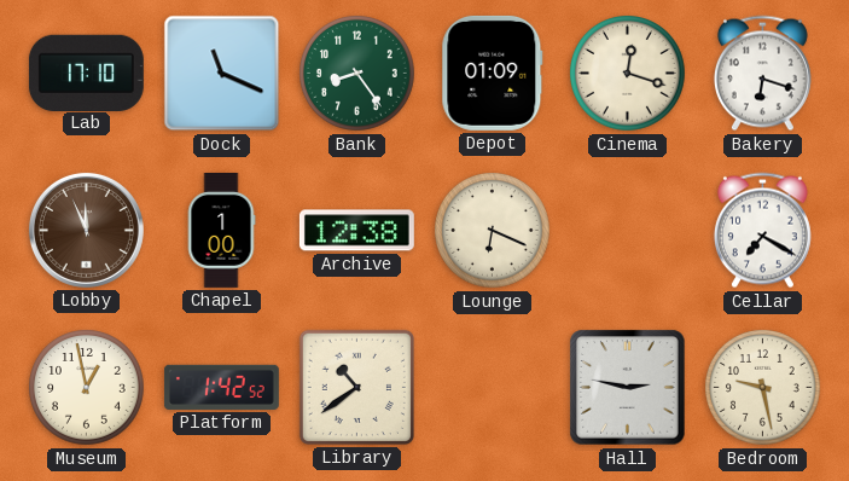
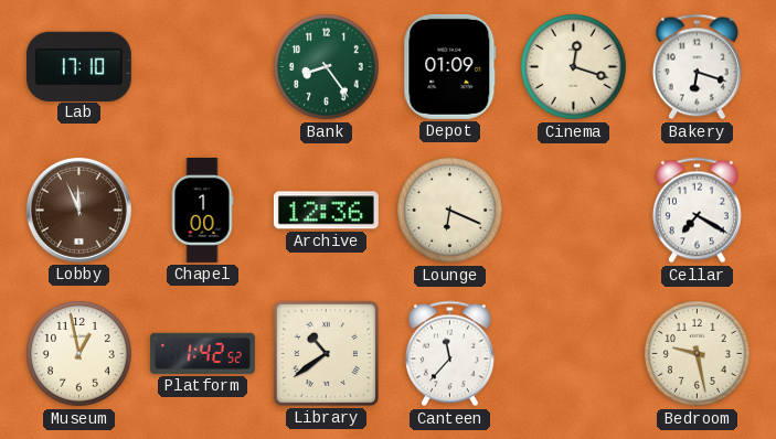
Dock: 11:19 -> none
Archive: 12:38 -> 12:36
Canteen: none -> 11:37
Hall: 2:47 -> none
